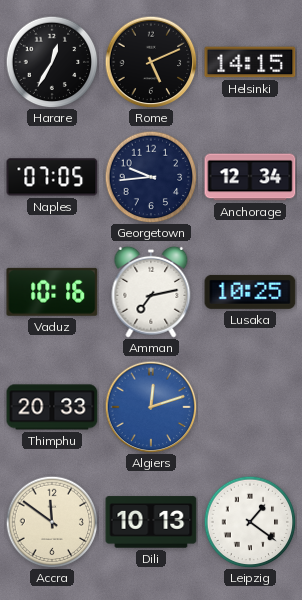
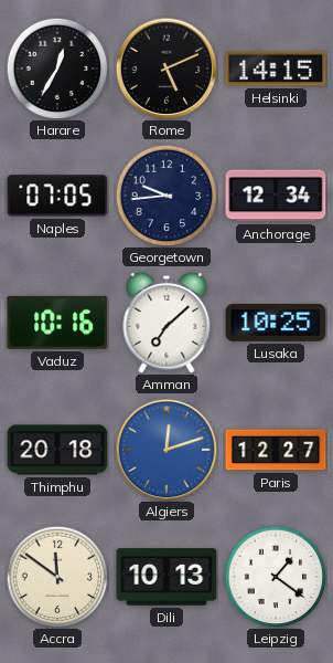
Amman: 7:13 -> 7:08
Thimphu: 20:33 -> 20:18
Paris: none -> 12:27
